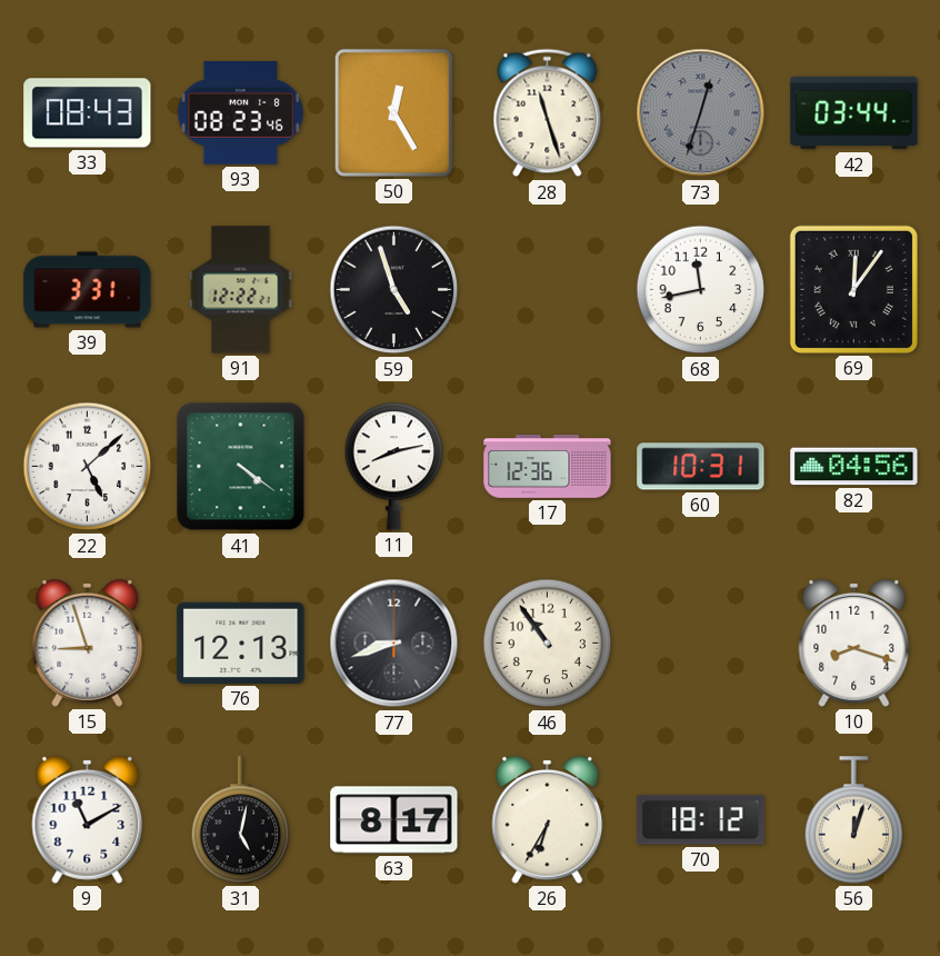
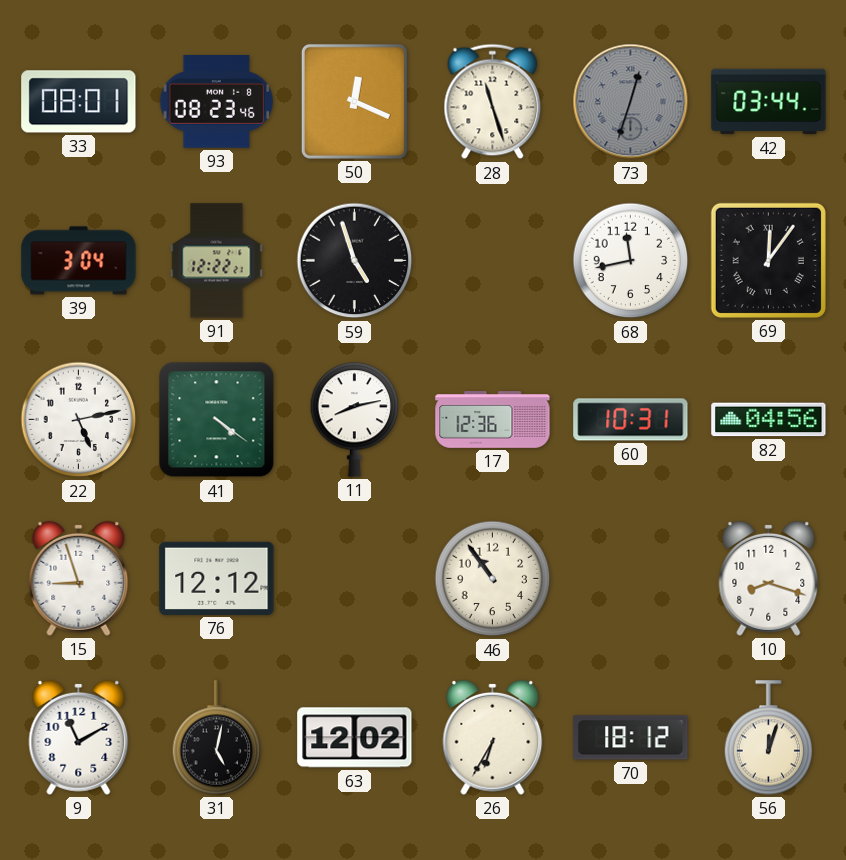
33: 08:43 -> 08:01
50: 12:25 -> 12:19
39: 3:31 -> 3:04
22: 5:08 -> 5:13
76: 12:13 -> 12:12
77: 8:42 -> none
63: 8:17 -> 12:02
